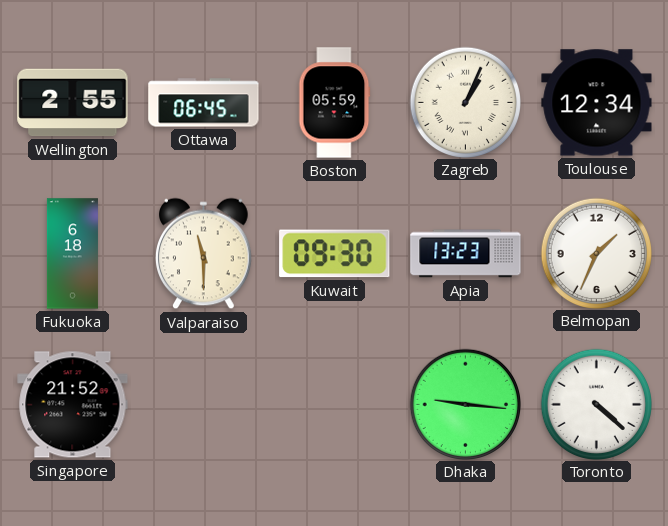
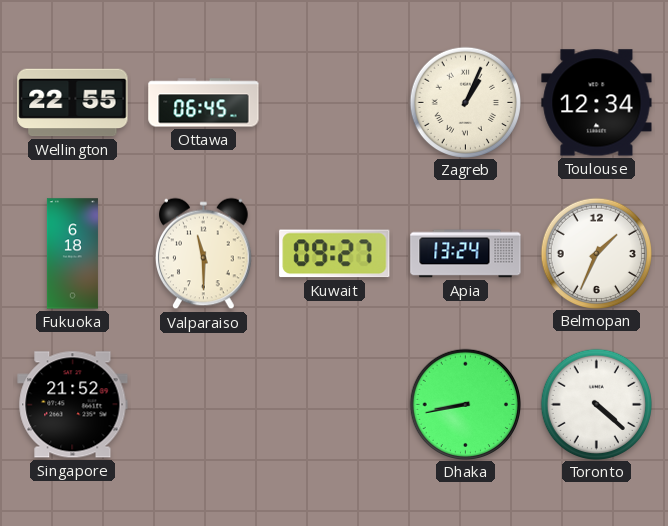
Wellington: 2:55 -> 22:55
Boston: 05:59 -> none
Kuwait: 09:30 -> 09:27
Apia: 13:23 -> 13:24
Dhaka: 9:16 -> 8:43
